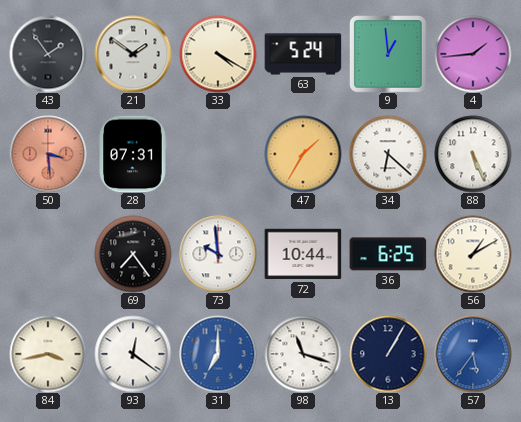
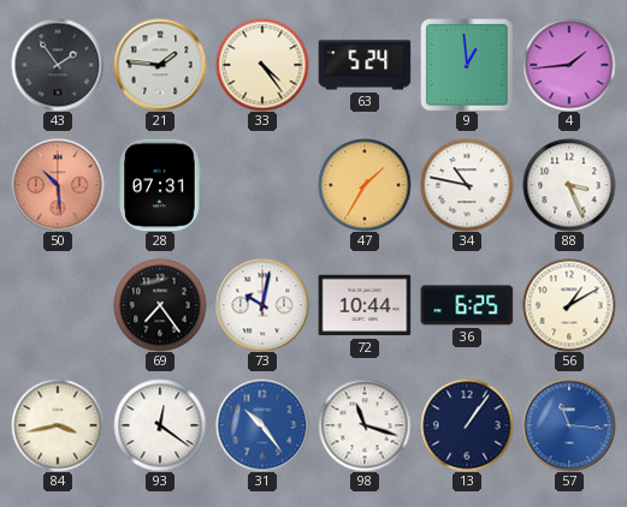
21: 1:51 -> 1:46
33: 4:20 -> 4:24
50: 3:29 -> 10:29
34: 6:22 -> 10:47
88: 5:26 -> 3:26
73: 9:59 -> 10:02
31: 7:00 -> 10:24
13: 1:05 -> 1:06
57: 5:36 -> 11:16
